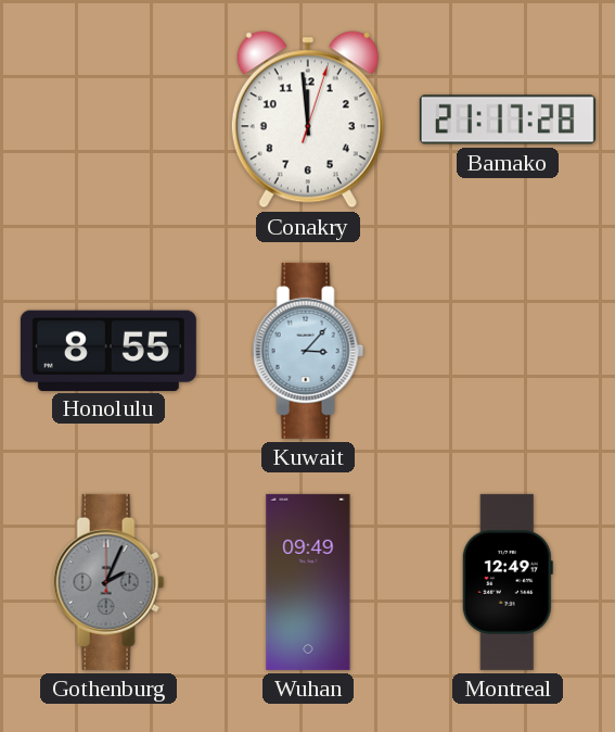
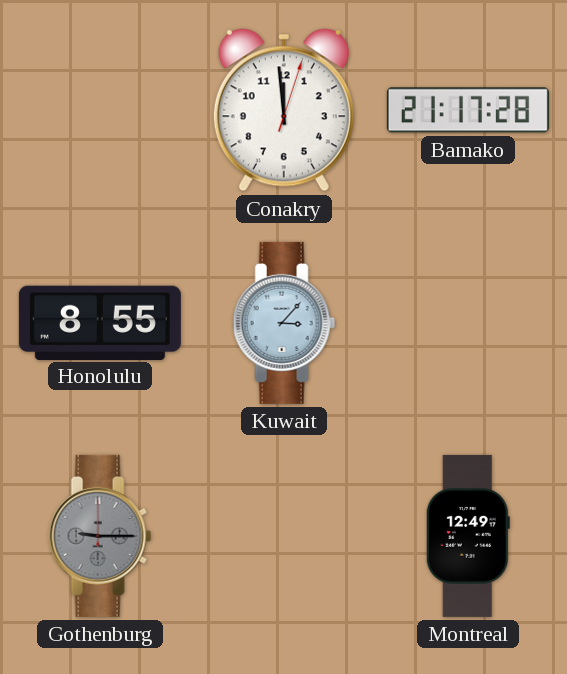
Gothenburg: 2:04 -> 9:15
Wuhan: 09:49 -> none
